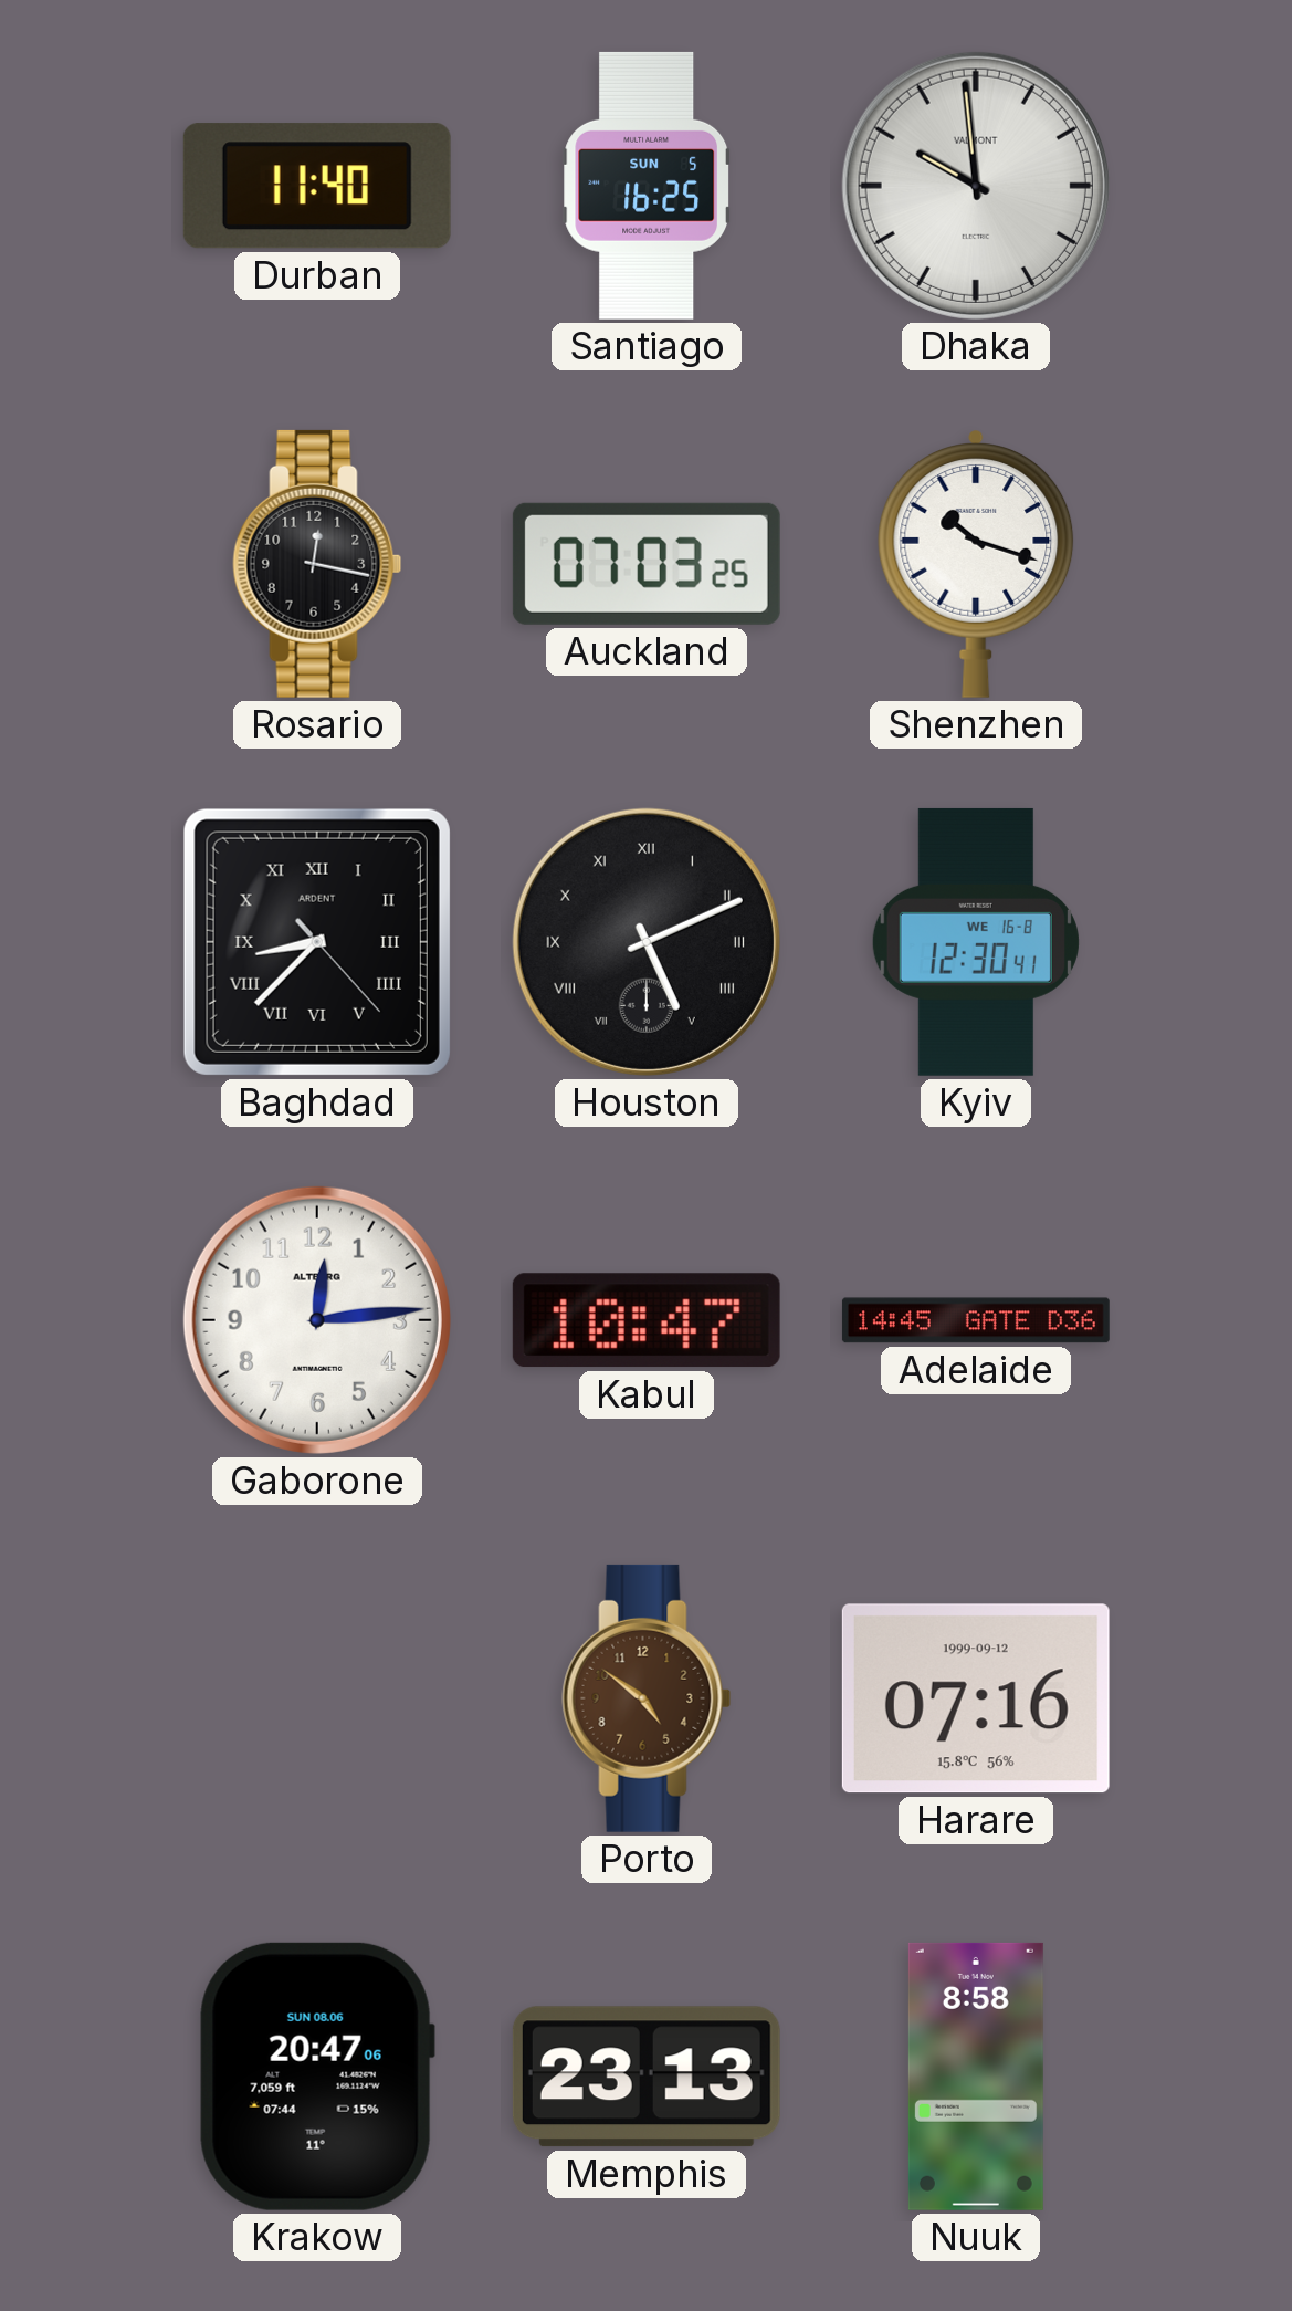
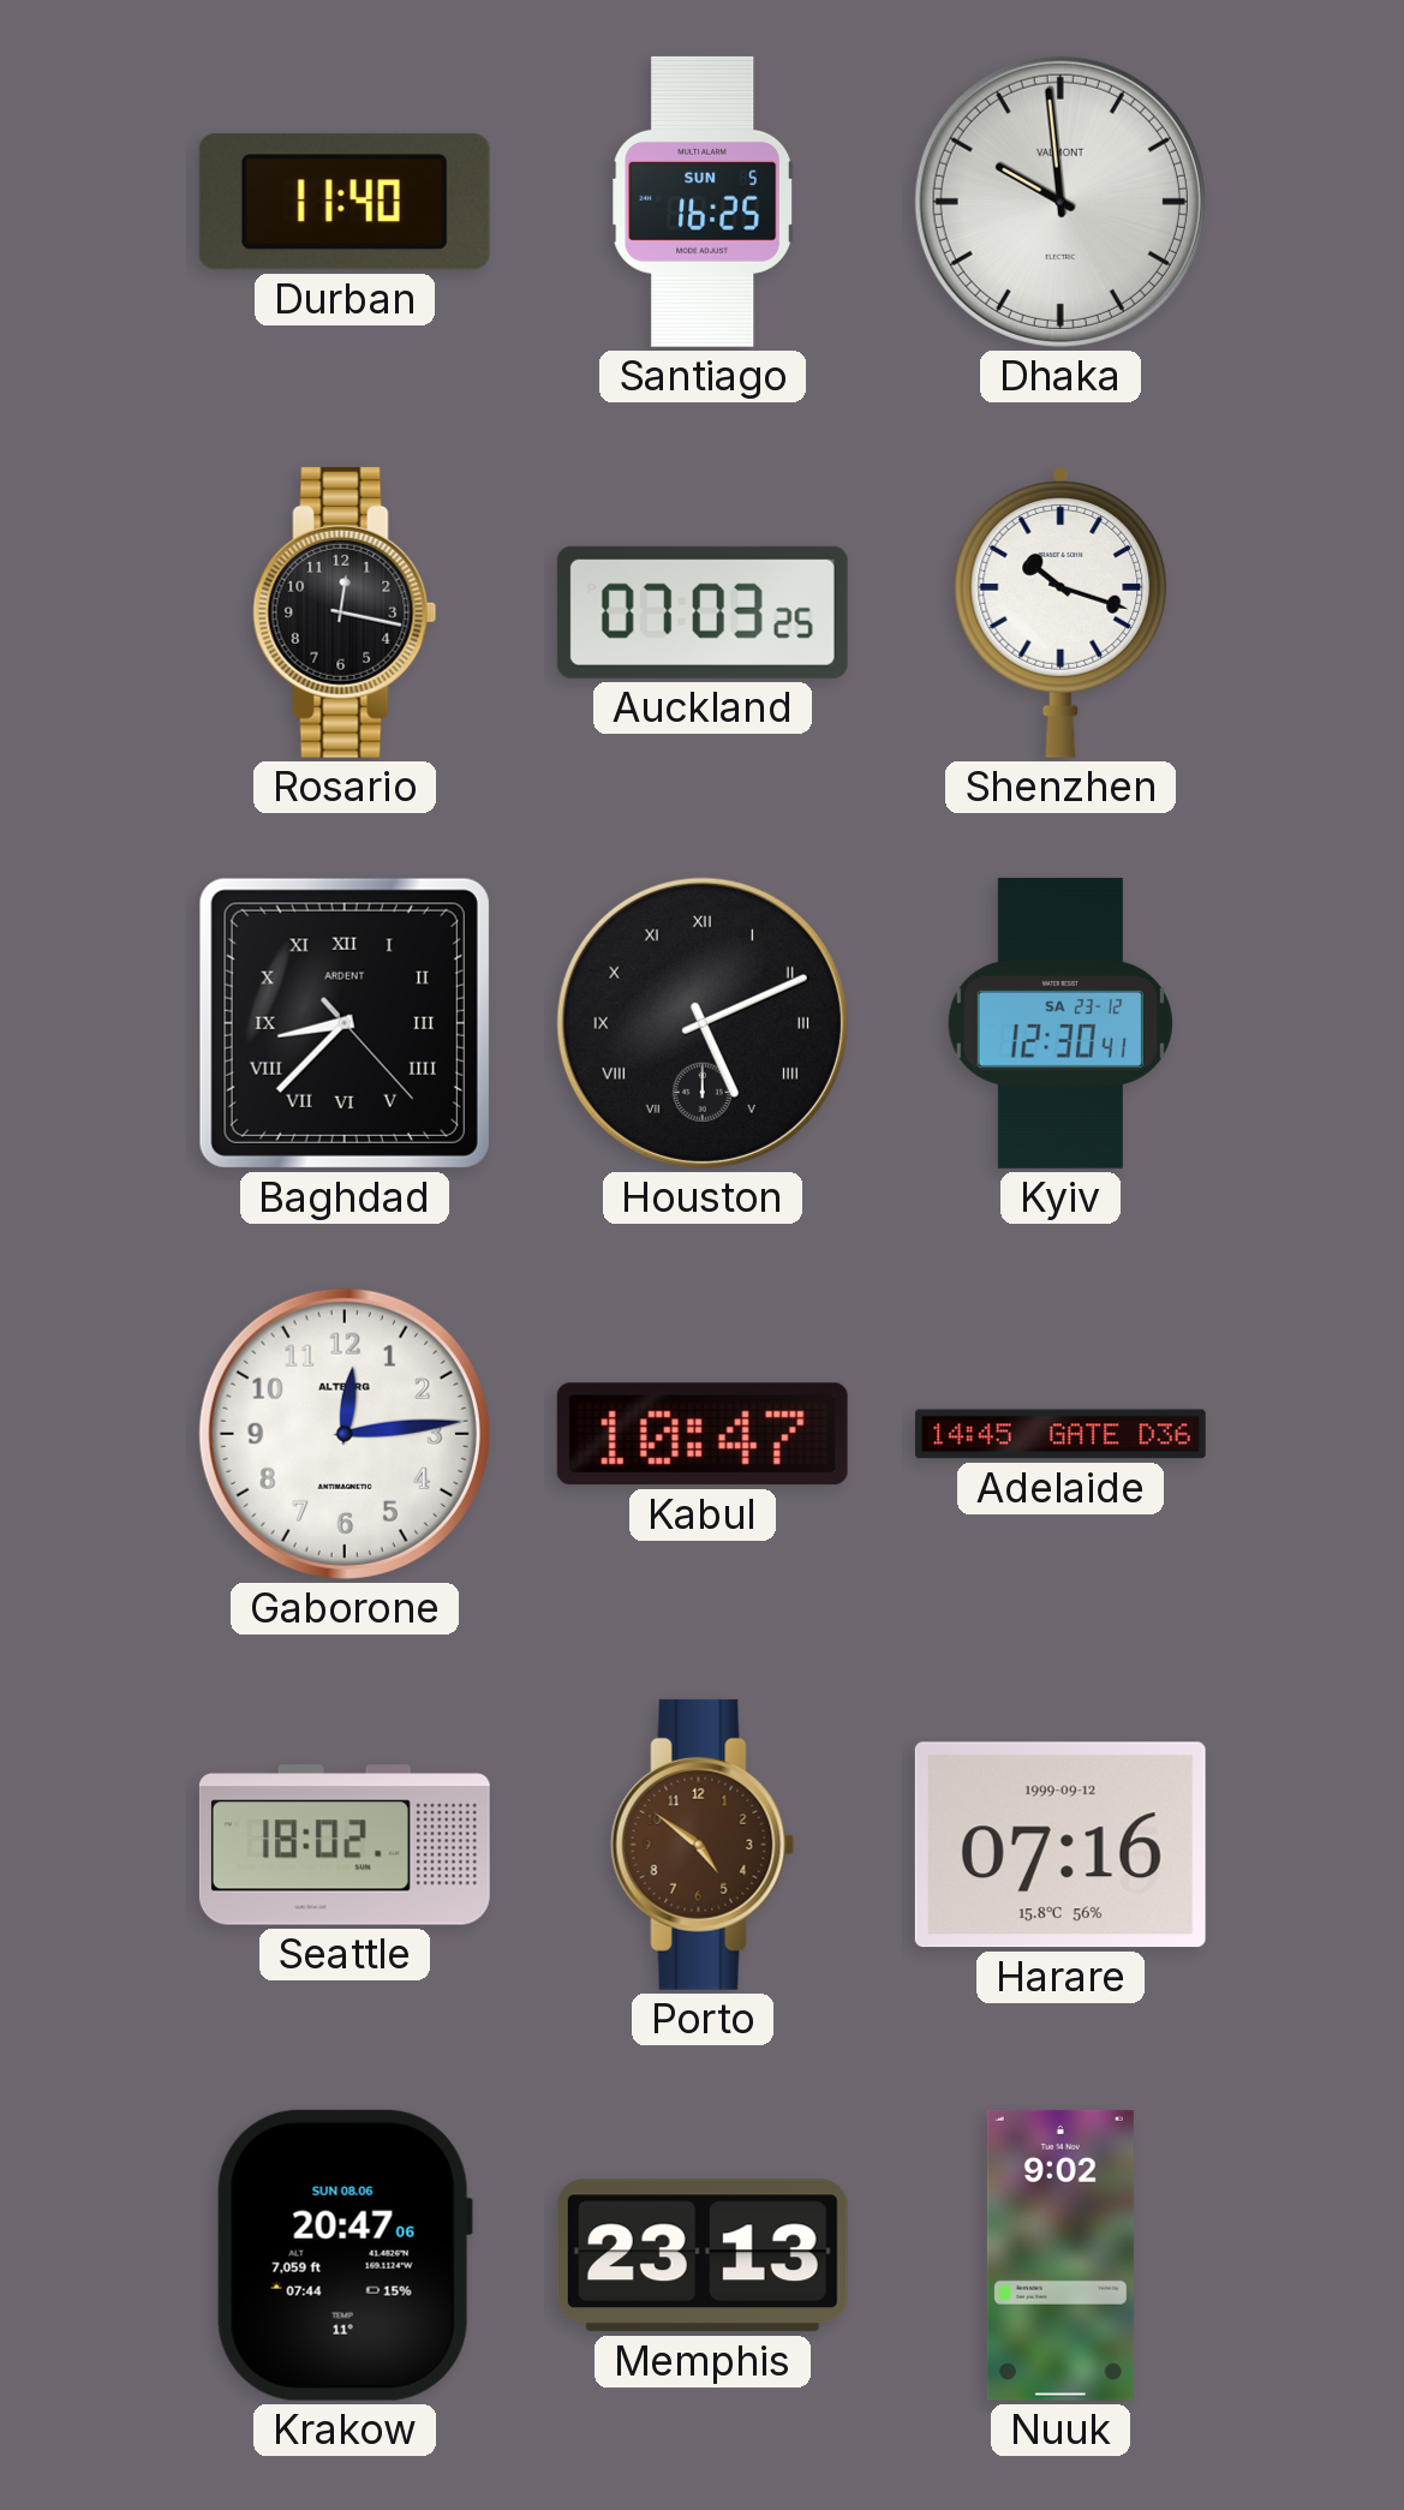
Kyiv date: WE 16-8 -> SA 23-12
Seattle: none -> 18:02
Nuuk: 8:58 -> 9:02
